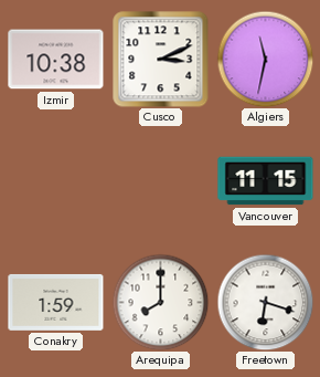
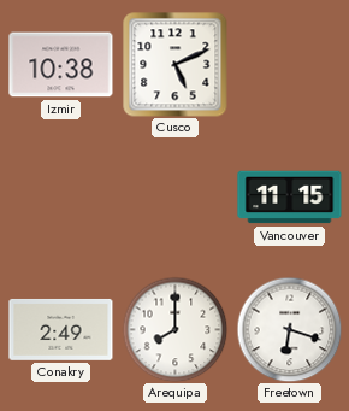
Cusco: 3:11 -> 5:11
Algiers: 11:32 -> none
Conakry: 1:59 -> 2:49
